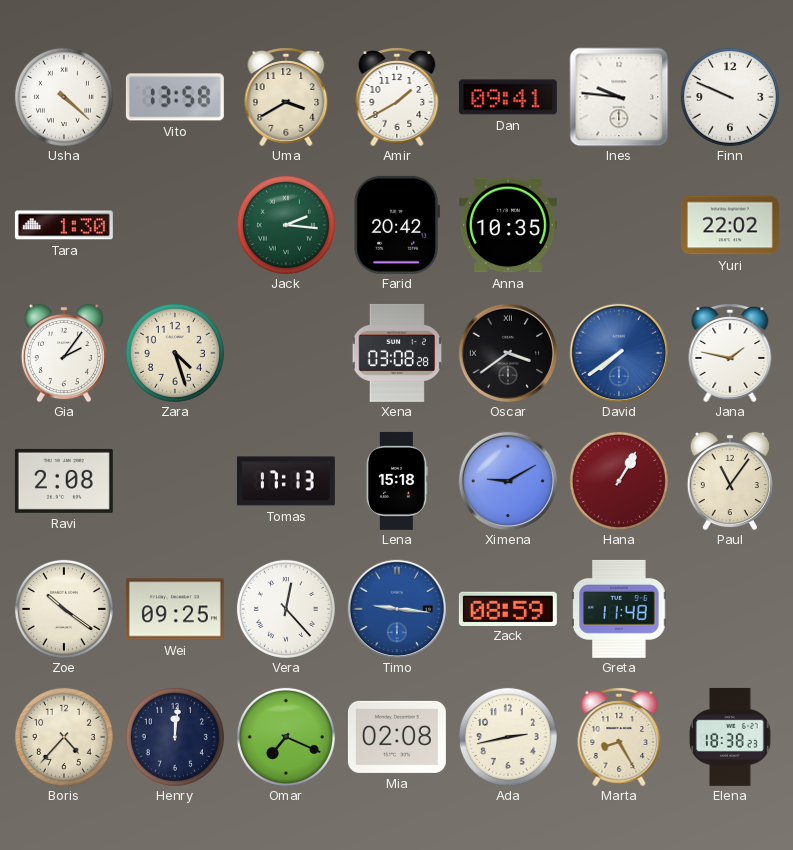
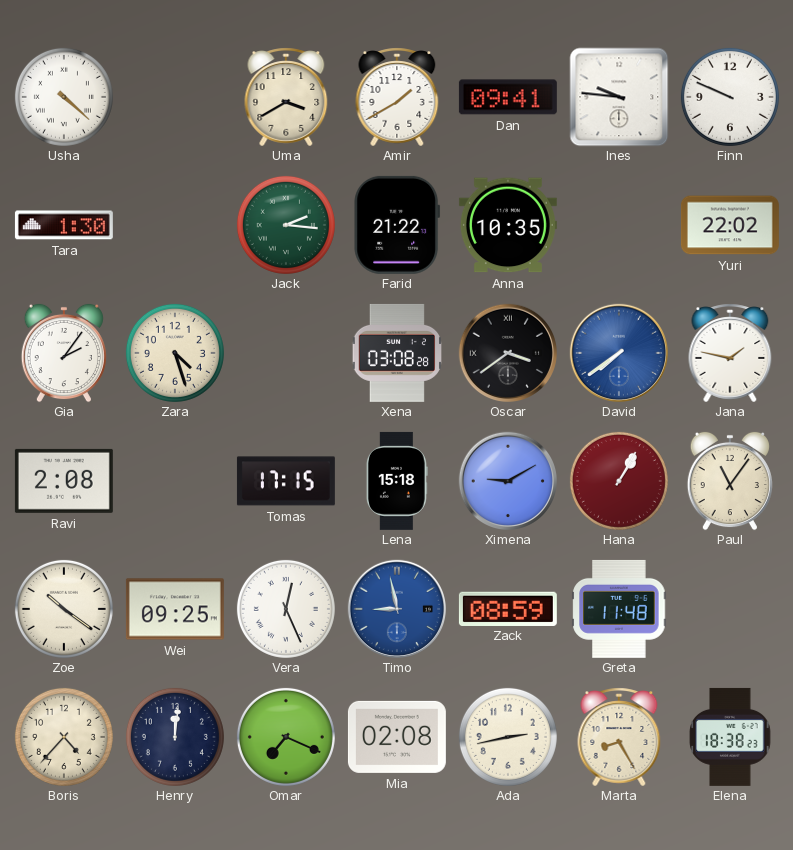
Vito: 13:58 -> none
Farid: 20:42 -> 21:22
Tomas: 17:13 -> 17:15
Vera: 12:23 -> 12:26
Timo: 9:16 -> 8:58
